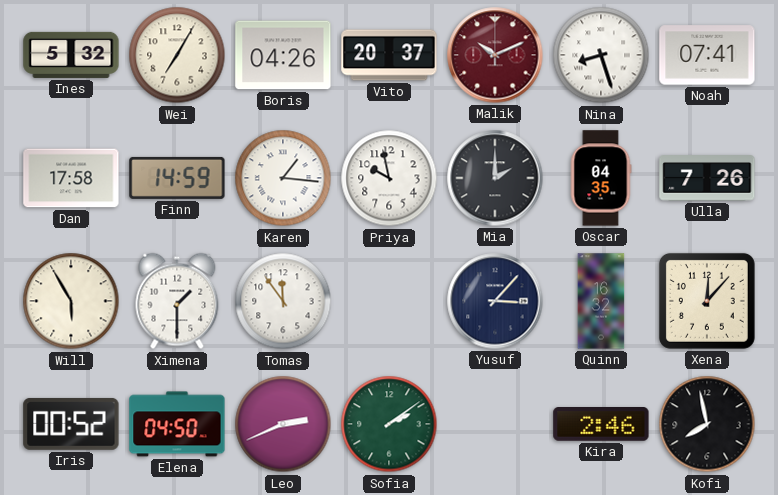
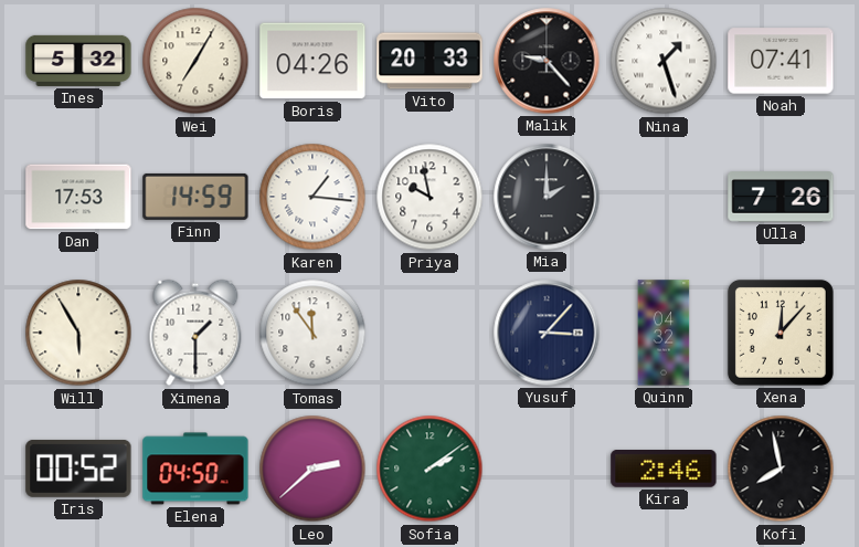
Vito: 20:37 -> 20:33
Malik: 10:11 -> 9:23
Malik dial: burgundy -> black
Nina: 8:27 -> 1:27
Dan: 17:58 -> 17:53
Oscar: 04:35 -> none
Quinn: 16:32 -> 04:32
Leo: 2:41 -> 2:38
